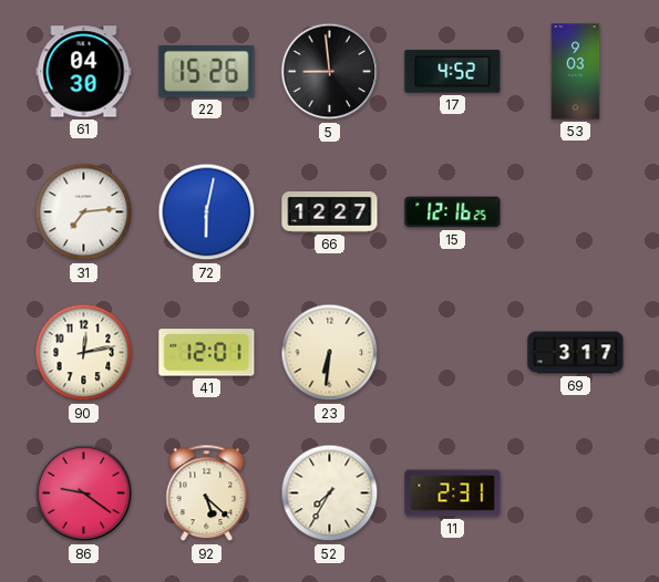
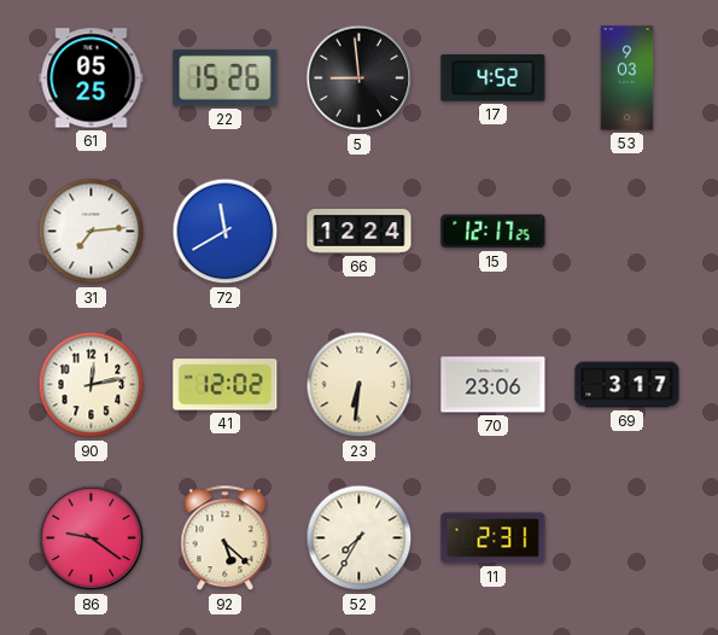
61: 04:30 -> 05:25
72: 6:02 -> 11:40
66: 12:27 -> 12:24
15: 12:16 -> 12:17
41: 12:01 -> 12:02
70: none -> 23:06
